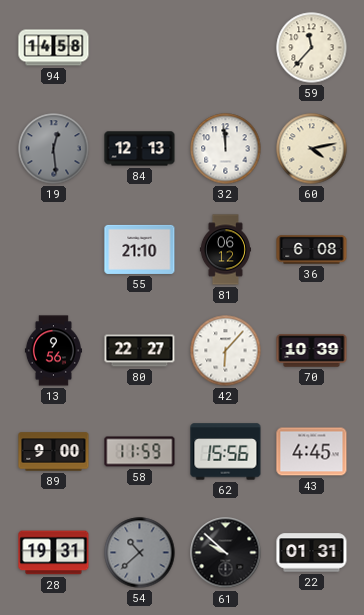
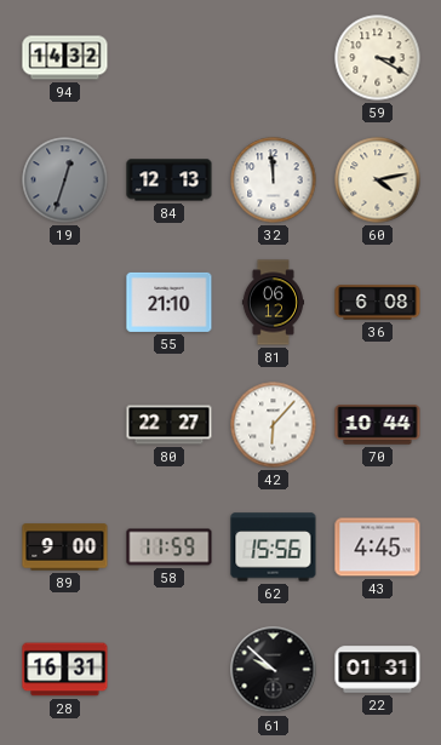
94: 14:58 -> 14:32
59: 11:37 -> 3:20
19: 12:29 -> 12:33
13: 9:56 -> none
70: 10:39 -> 10:44
28: 19:31 -> 16:31
54: 10:38 -> none
